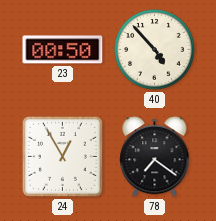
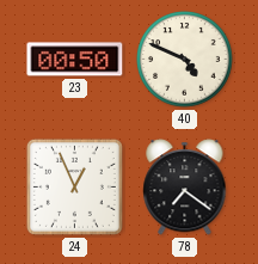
40: 4:53 -> 4:49
24: 12:55 -> 12:56
